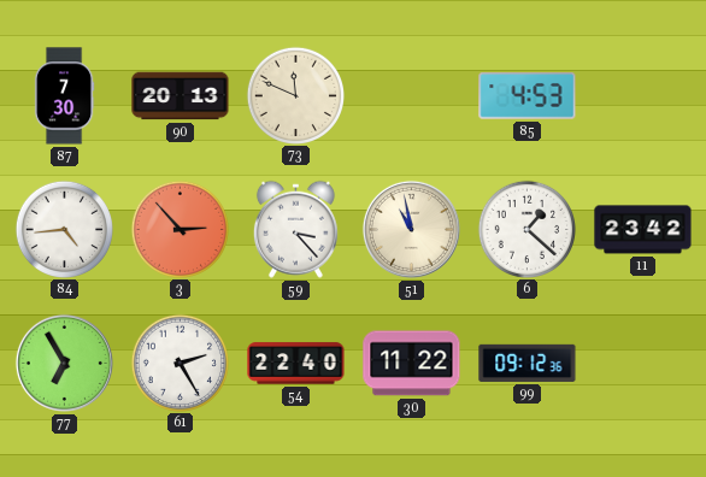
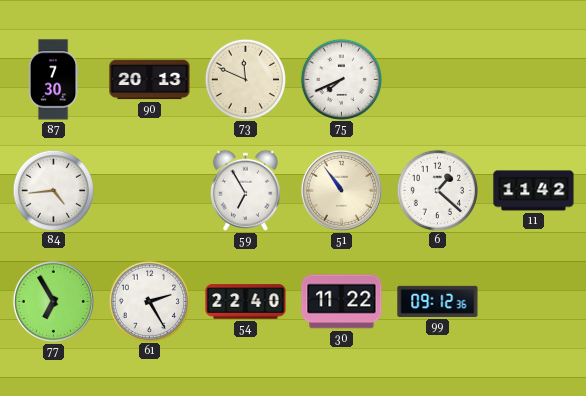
75: none -> 7:41
85: 4:53 -> none
3: 2:53 -> none
59: 3:23 -> 6:55
51: 10:58 -> 10:54
11: 23:42 -> 11:42
